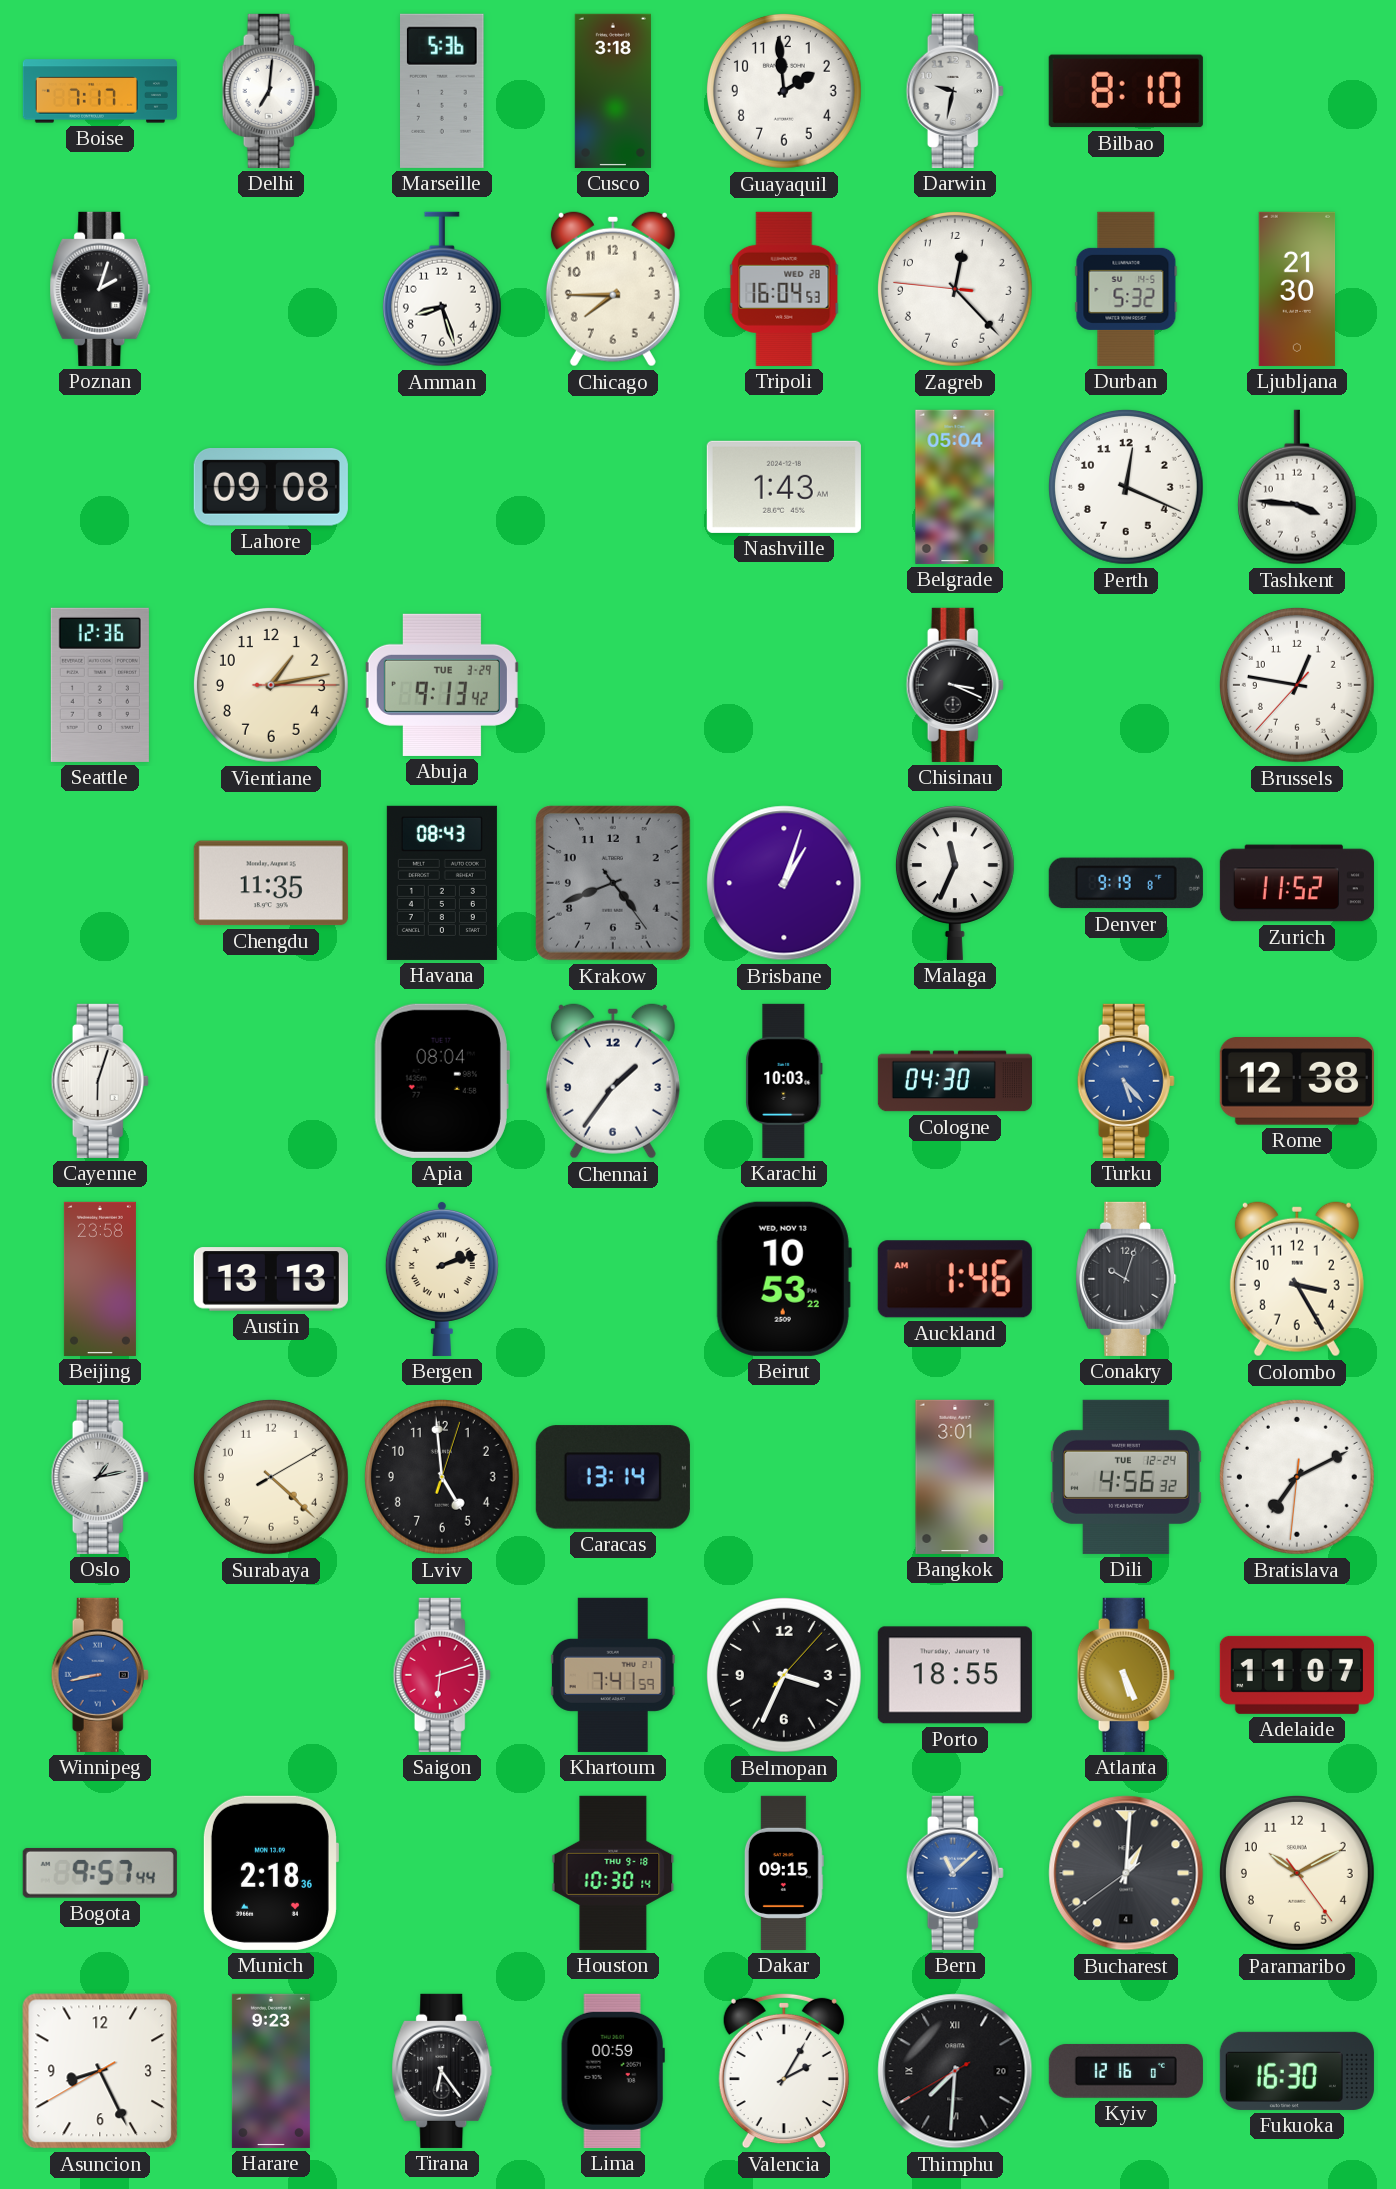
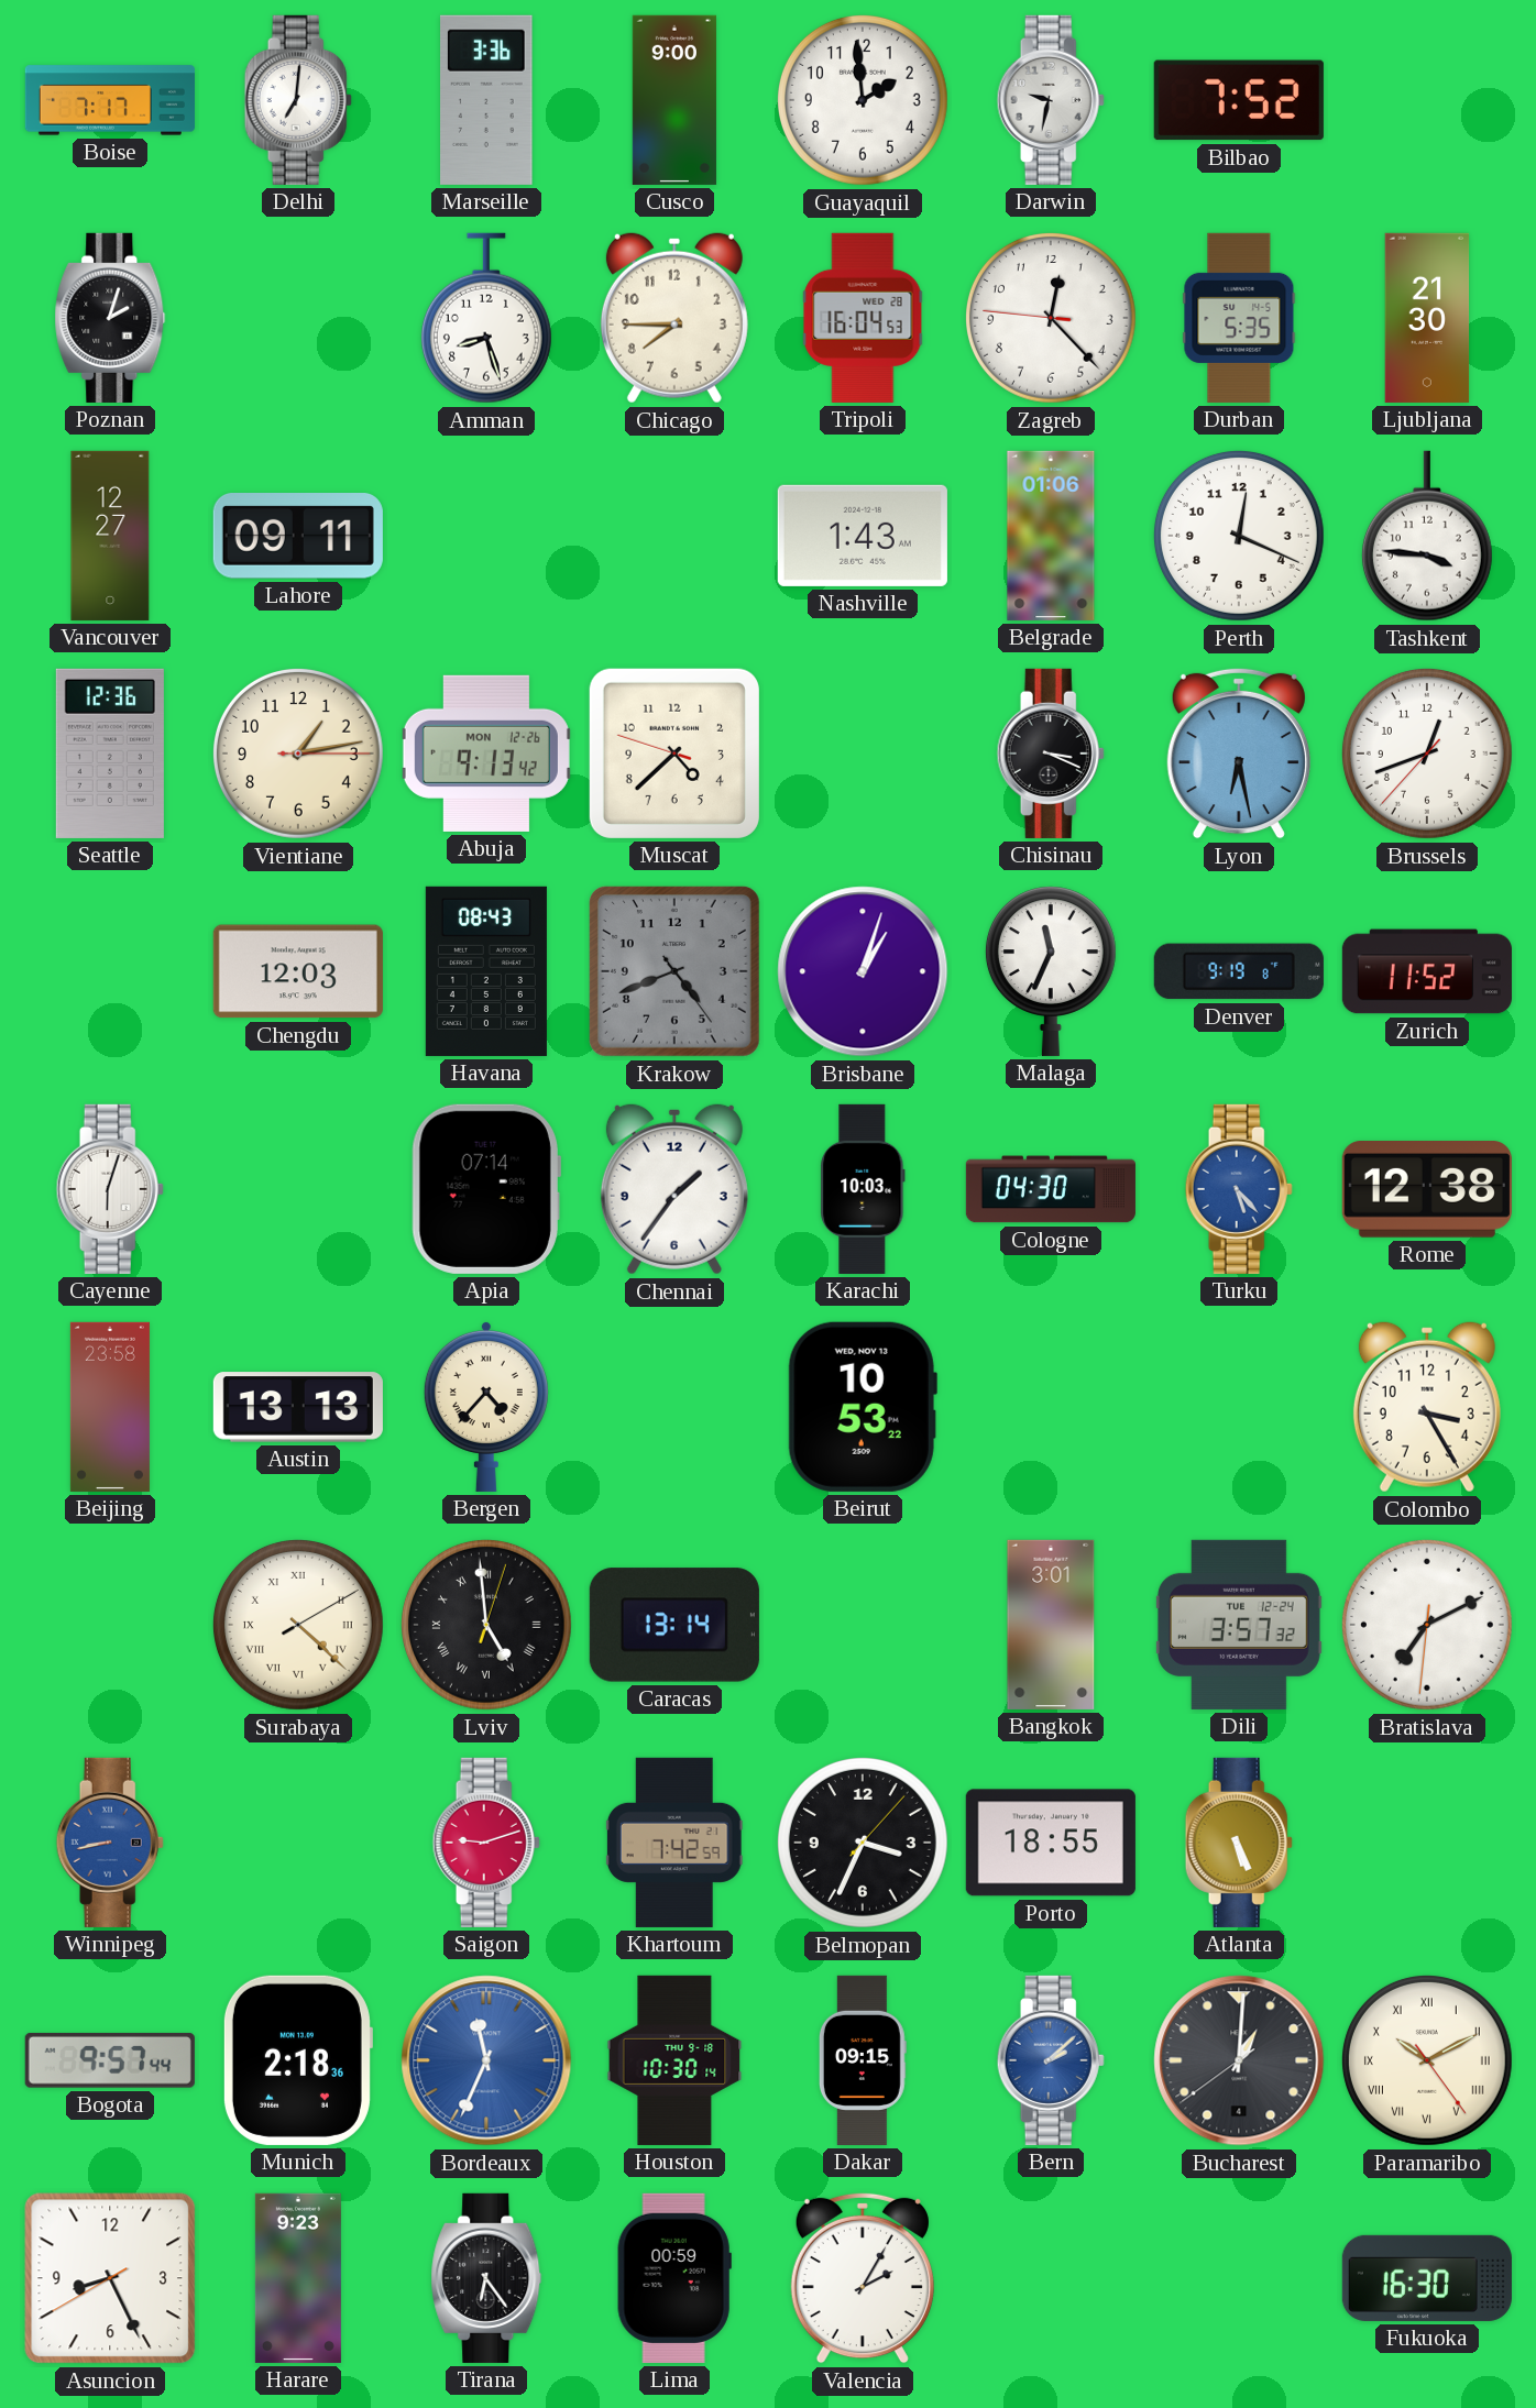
Marseille: 5:36 -> 3:36
Cusco: 3:18 -> 9:00
Bilbao: 8:10 -> 7:52
Durban: 5:32 -> 5:35
Vancouver: none -> 12:27
Lahore: 09:08 -> 09:11
Belgrade: 05:04 -> 01:06
Abuja date: TUE 3-29 -> MON 12-26
Muscat: none -> 4:37
Lyon: none -> 6:28
Brussels: 12:46 -> 12:41
Chengdu: 11:35 -> 12:03
Apia: 08:04 -> 07:14
Bergen: 2:12 -> 4:37
Auckland: 1:46 -> none
Conakry: 10:03 -> none
Oslo: 1:13 -> none
Surabaya numerals: Arabic -> Roman
Lviv numerals: Arabic -> Roman
Dili: 4:56 -> 3:57
Saigon: 6:12 -> 9:12
Khartoum: 7:41 -> 7:42
Adelaide: 11:07 -> none
Bordeaux: none -> 11:34
Bern: 11:08 -> 2:08
Paramaribo numerals: Arabic -> Roman
Thimphu: 7:30 -> none
Kyiv: 12:16 -> none
